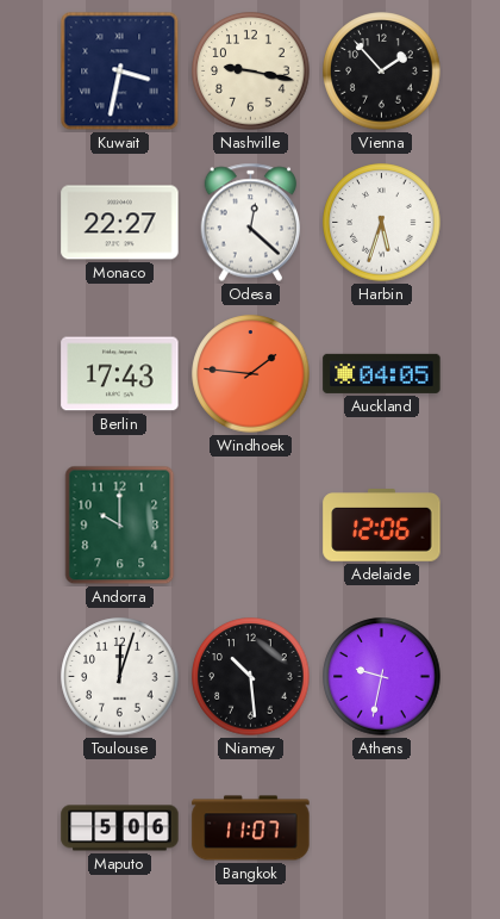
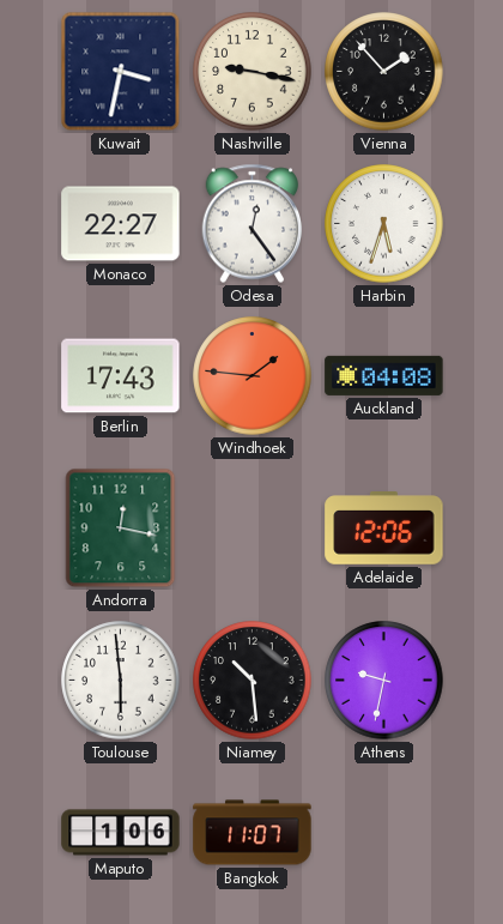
Odesa: 12:22 -> 12:24
Auckland: 04:05 -> 04:08
Andorra: 10:00 -> 12:17
Toulouse: 12:03 -> 5:59
Maputo: 5:06 -> 1:06
